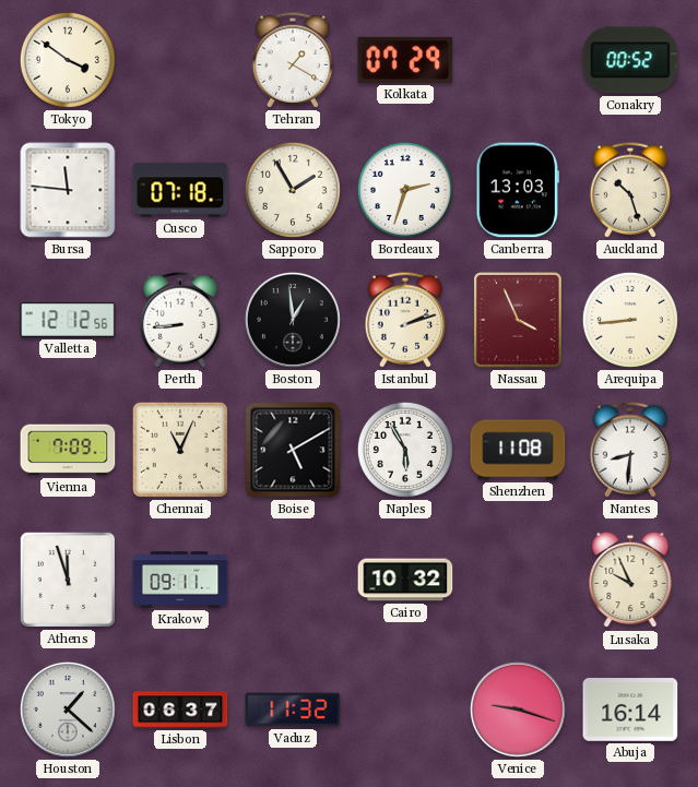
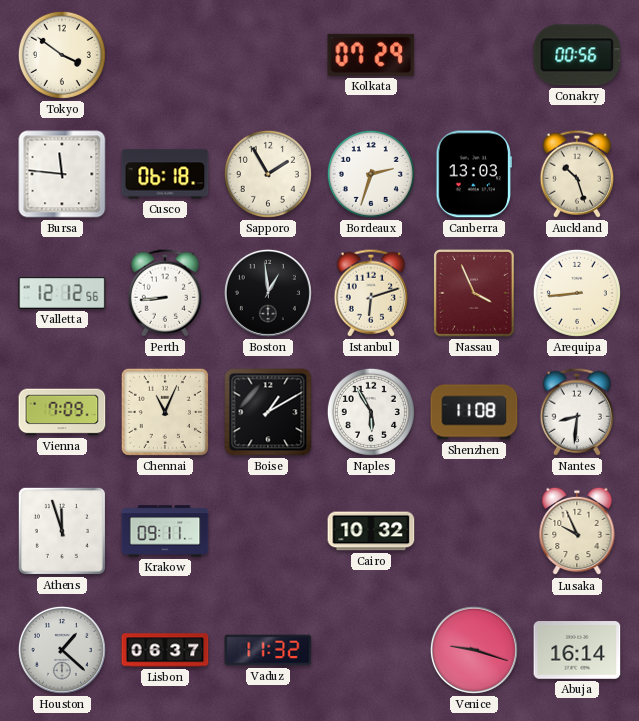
Tehran: 1:20 -> none
Conakry: 00:52 -> 00:56
Cusco: 07:18 -> 06:18
Istanbul: 2:12 -> 6:12
Boise: 5:10 -> 1:10
